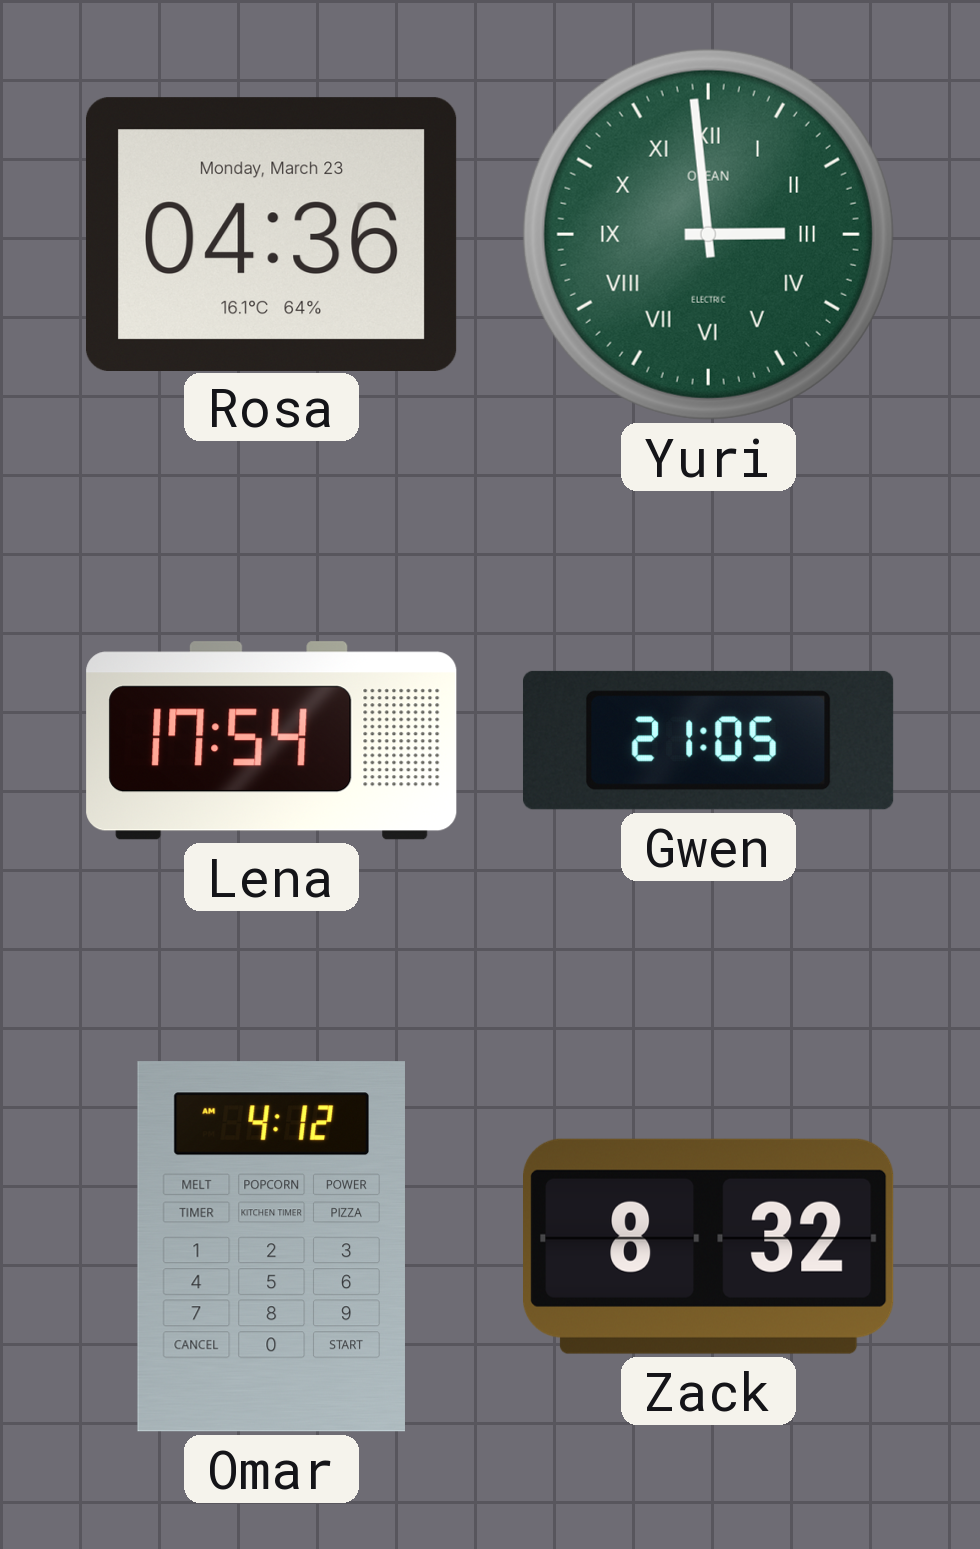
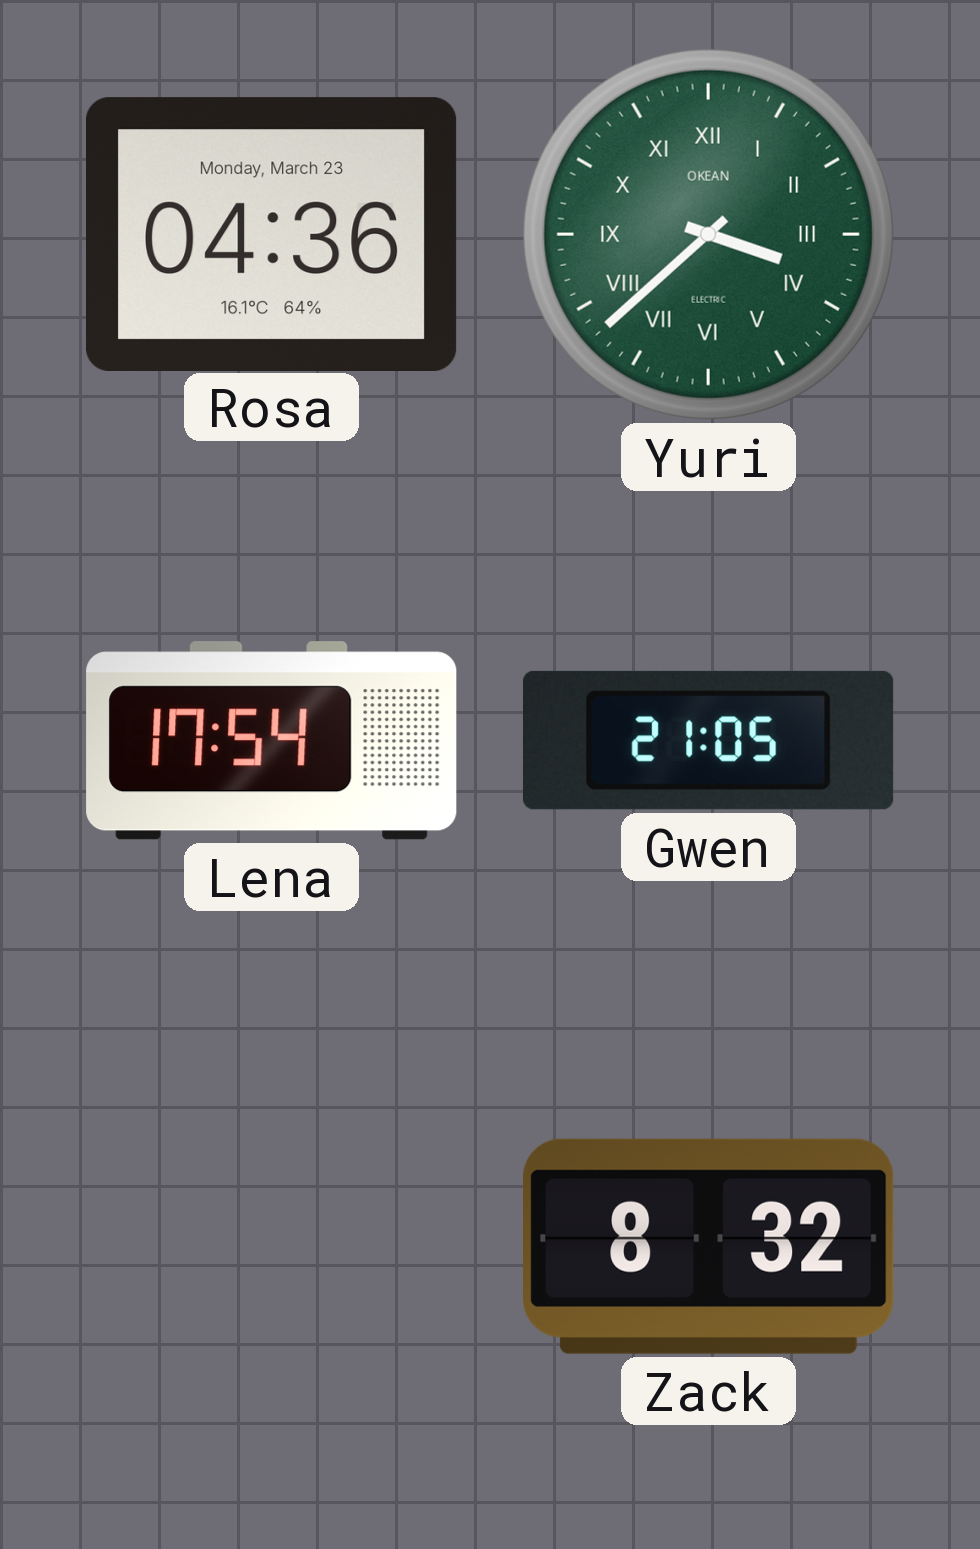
Yuri: 2:59 -> 3:38
Omar: 4:12 -> none
